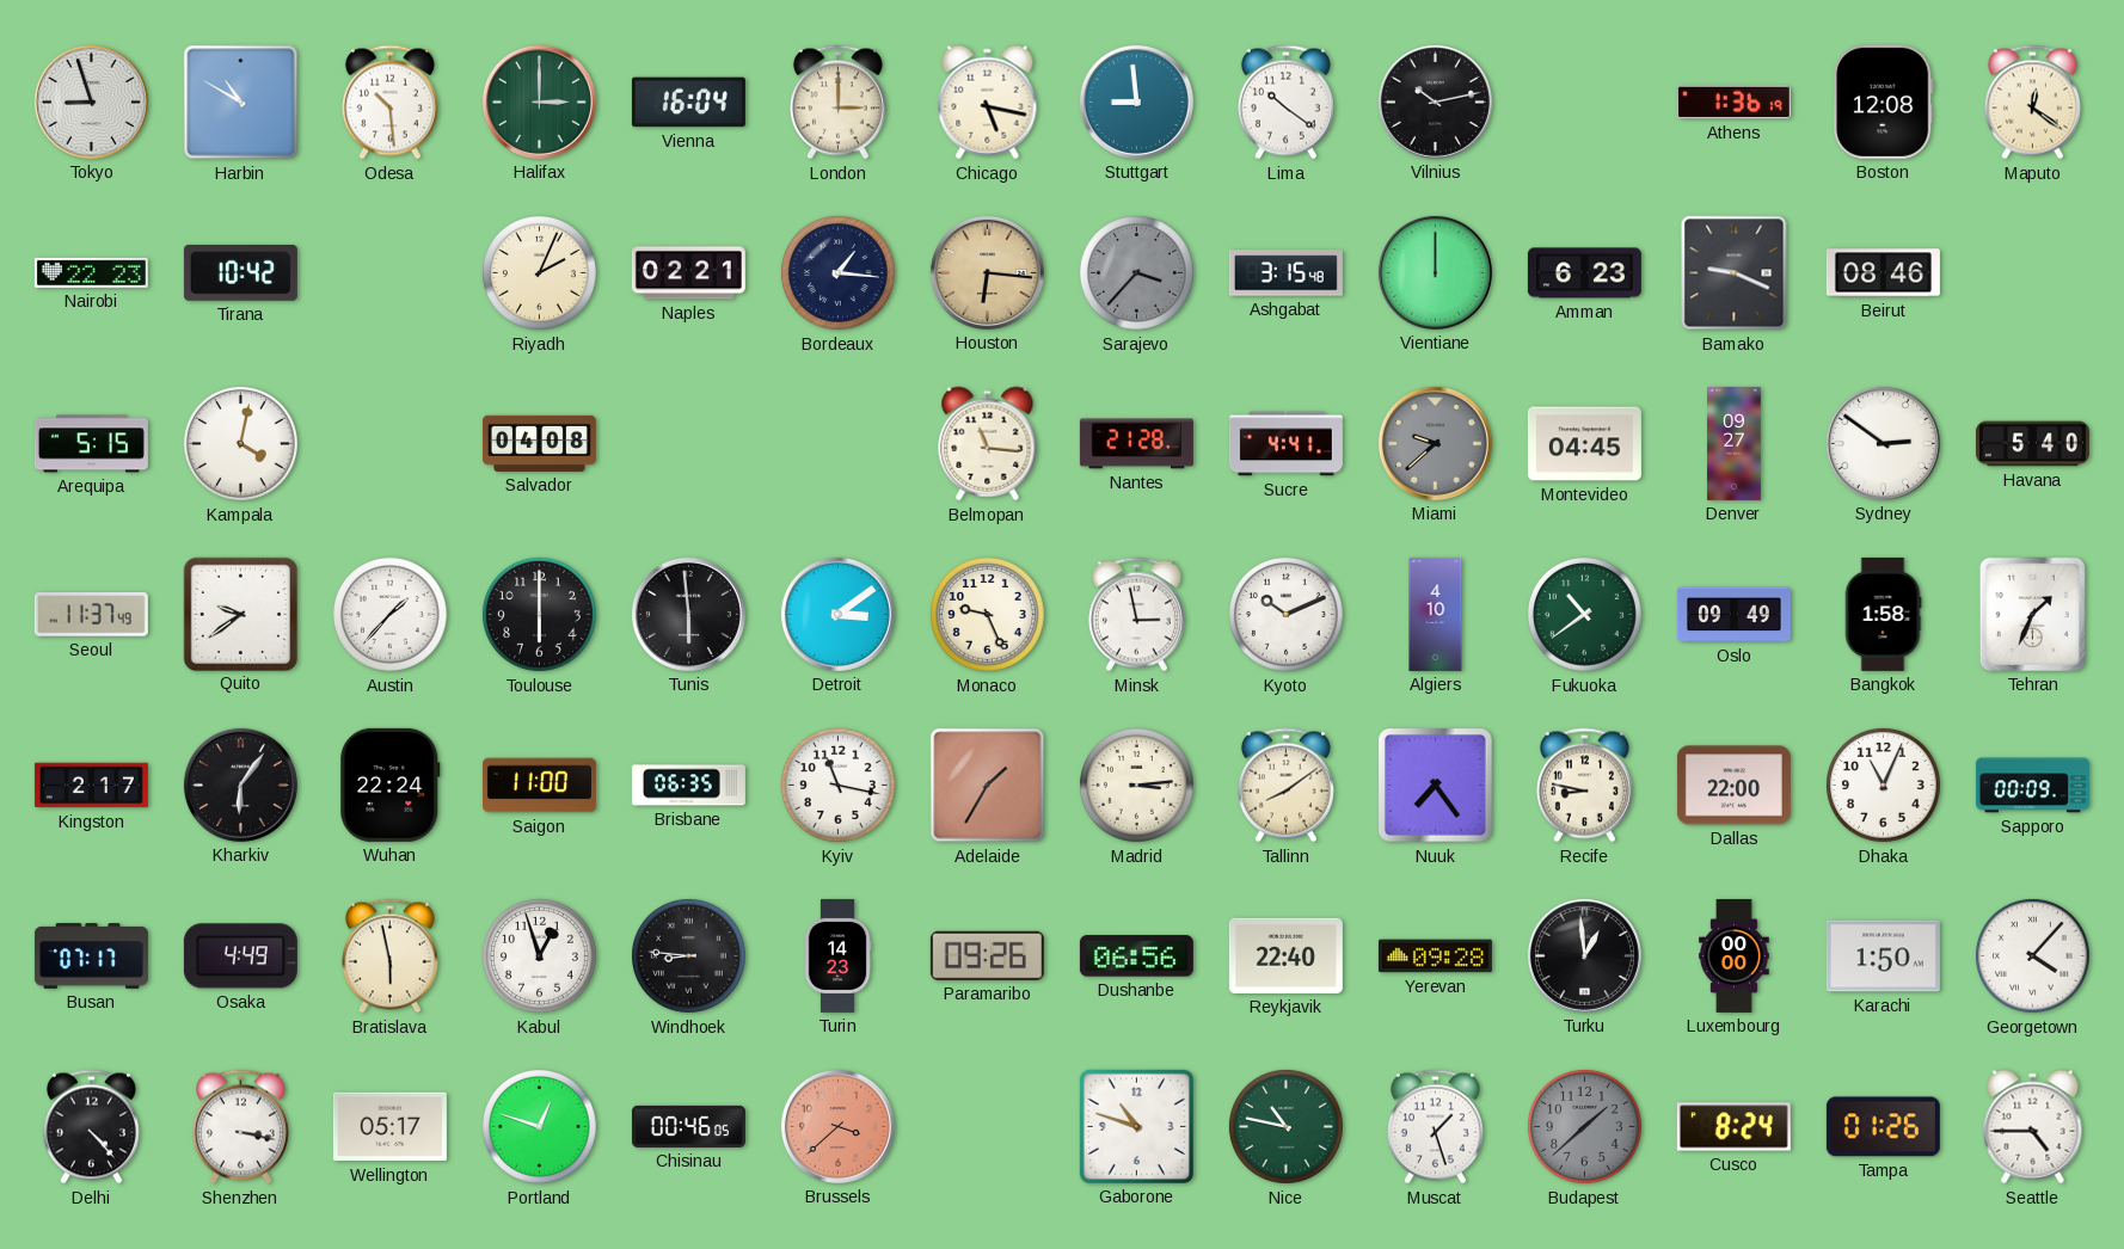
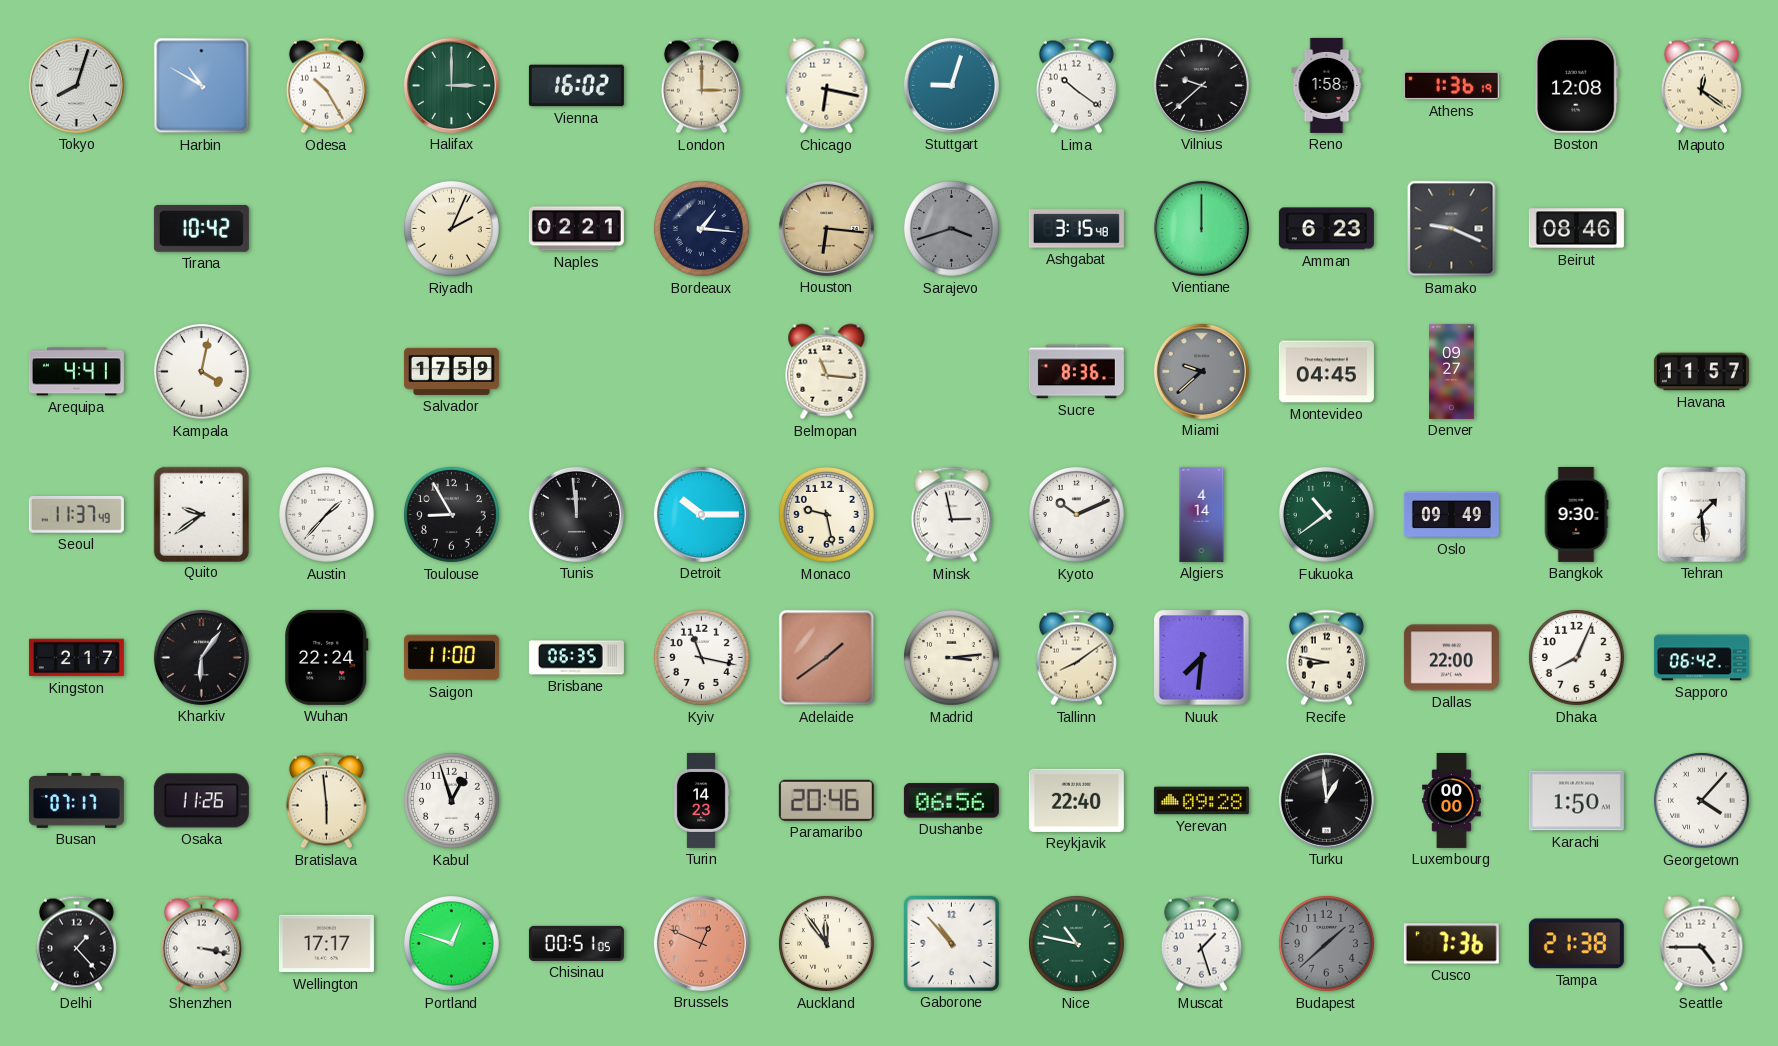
Tokyo: 8:57 -> 8:03
Odesa: 10:29 -> 10:25
Vienna: 16:04 -> 16:02
Chicago: 5:17 -> 6:17
Stuttgart: 8:59 -> 9:03
Vilnius: 10:13 -> 9:38
Reno: none -> 1:58
Nairobi: 22:23 -> none
Sarajevo: 3:37 -> 3:42
Arequipa: 5:15 -> 4:41
Salvador: 04:08 -> 17:59
Nantes: 21:28 -> none
Sucre: 4:41 -> 8:36
Sydney: 2:51 -> none
Havana: 5:40 -> 11:57
Toulouse: 6:00 -> 8:55
Tunis: 5:59 -> 11:59
Detroit: 3:09 -> 10:15
Monaco: 9:26 -> 9:28
Algiers: 4:10 -> 4:14
Bangkok: 1:58 -> 9:30
Tehran: 1:34 -> 1:29
Adelaide: 1:35 -> 1:39
Nuuk: 7:24 -> 7:31
Dhaka: 11:04 -> 8:04
Sapporo: 00:09 -> 06:42
Osaka: 4:49 -> 11:26
Bratislava: 5:58 -> 5:59
Windhoek: 8:46 -> none
Paramaribo: 09:26 -> 20:46
Delhi: 4:23 -> 1:23
Wellington: 05:17 -> 17:17
Chisinau: 00:46 -> 00:51
Brussels: 3:38 -> 12:49
Auckland: none -> 11:54
Gaborone: 10:48 -> 10:53
Cusco: 8:24 -> 7:36
Tampa: 01:26 -> 21:38
